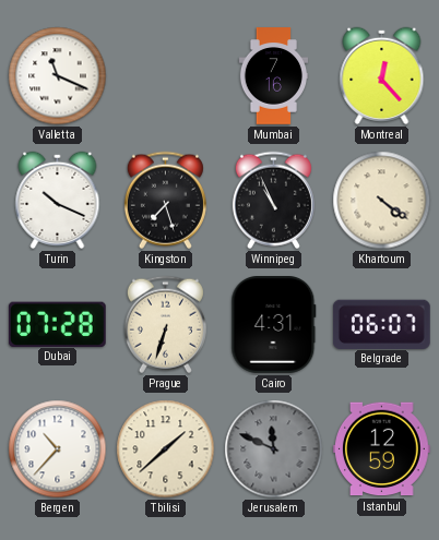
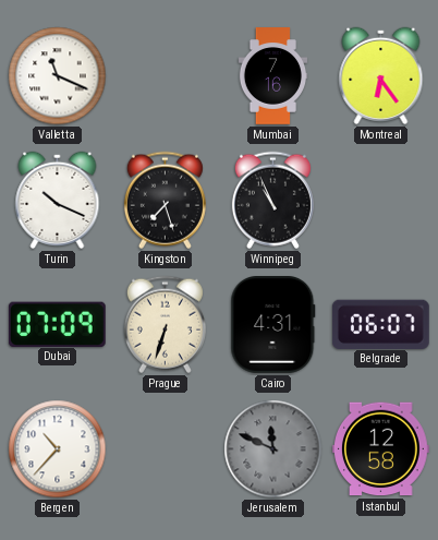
Montreal: 12:23 -> 6:24
Khartoum: 4:21 -> none
Dubai: 07:28 -> 07:09
Tbilisi: 1:38 -> none
Istanbul: 12:59 -> 12:58
